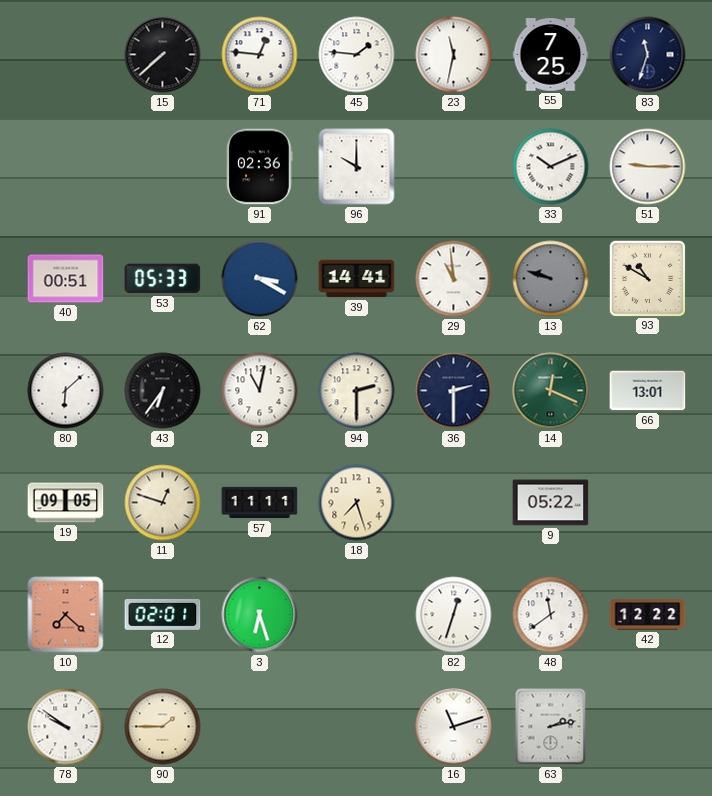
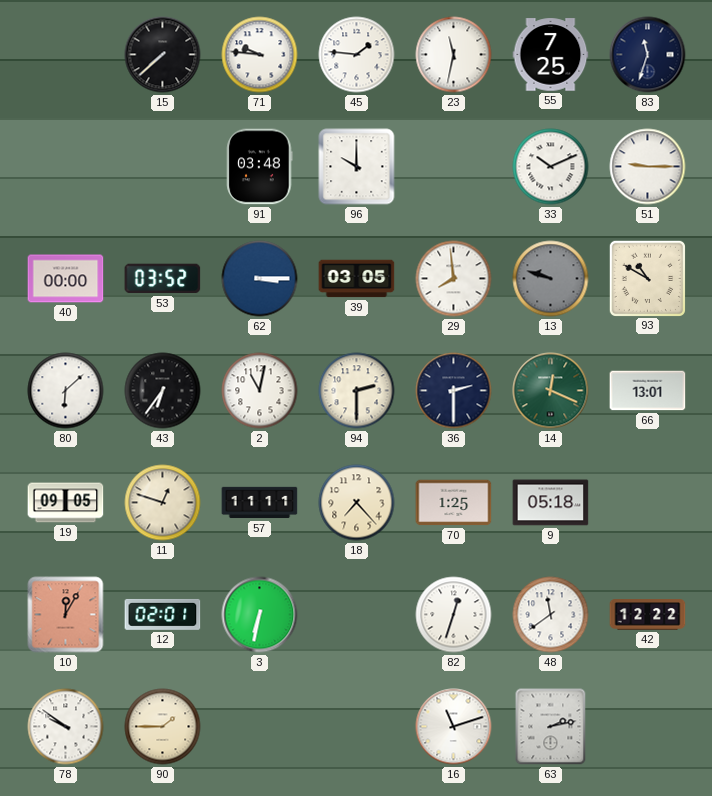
71: 12:46 -> 9:46
91: 02:36 -> 03:48
40: 00:51 -> 00:00
53: 05:33 -> 03:52
62: 3:20 -> 3:15
39: 14:41 -> 03:05
29: 10:59 -> 7:59
18: 7:27 -> 7:23
70: none -> 1:25
9: 05:22 -> 05:18
10: 7:22 -> 12:05
3: 6:27 -> 6:32
